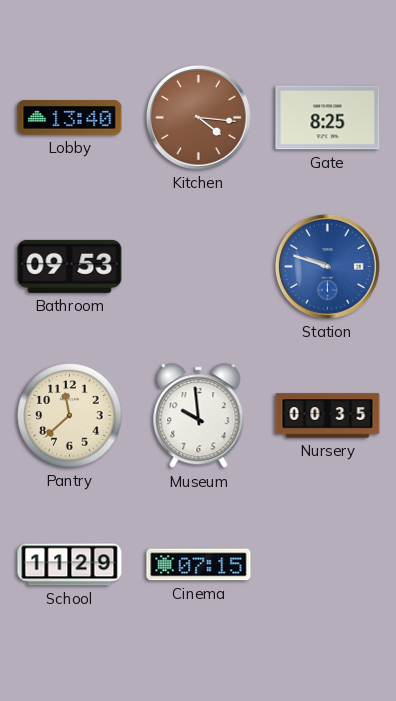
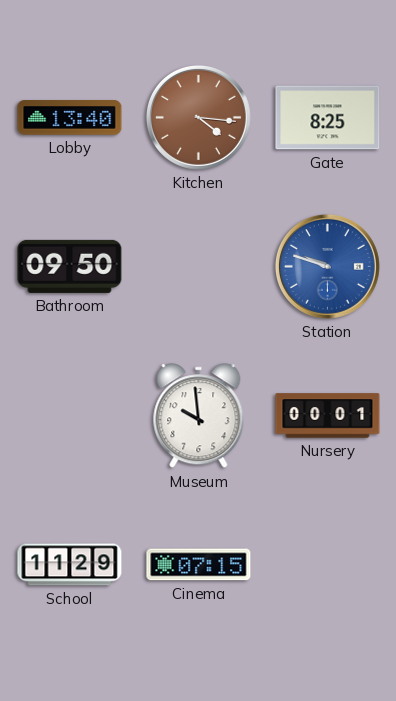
Bathroom: 09:53 -> 09:50
Pantry: 11:38 -> none
Nursery: 00:35 -> 00:01
